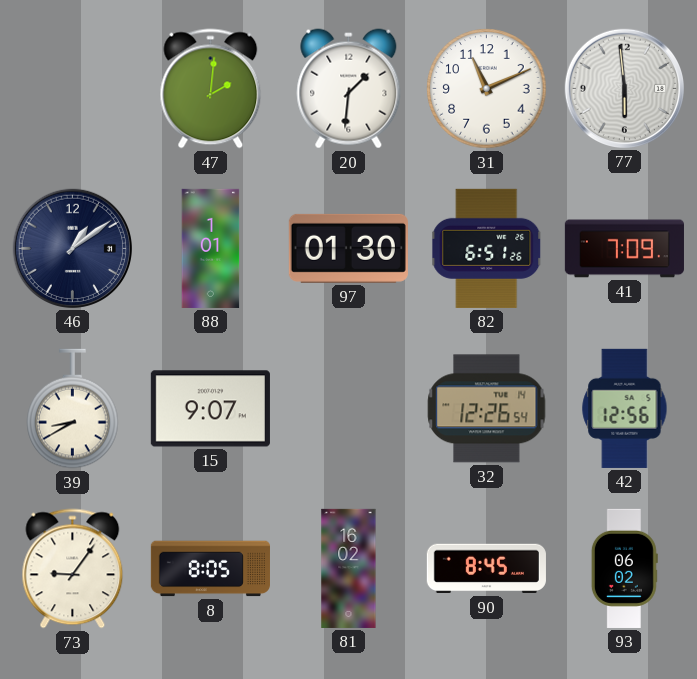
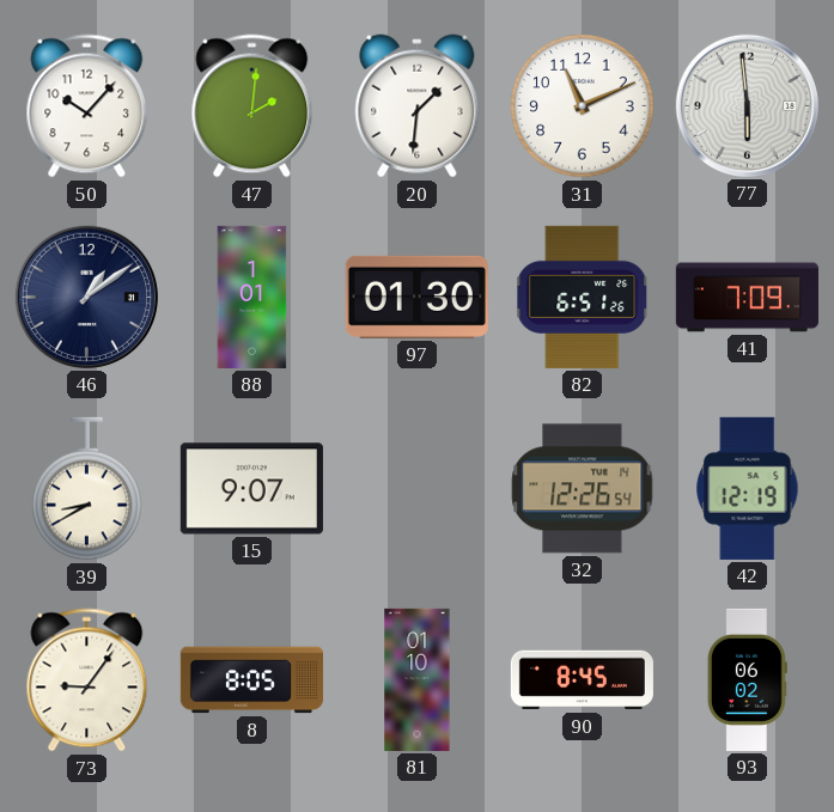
50: none -> 10:07
42: 12:56 -> 12:19
81: 16:02 -> 01:10
